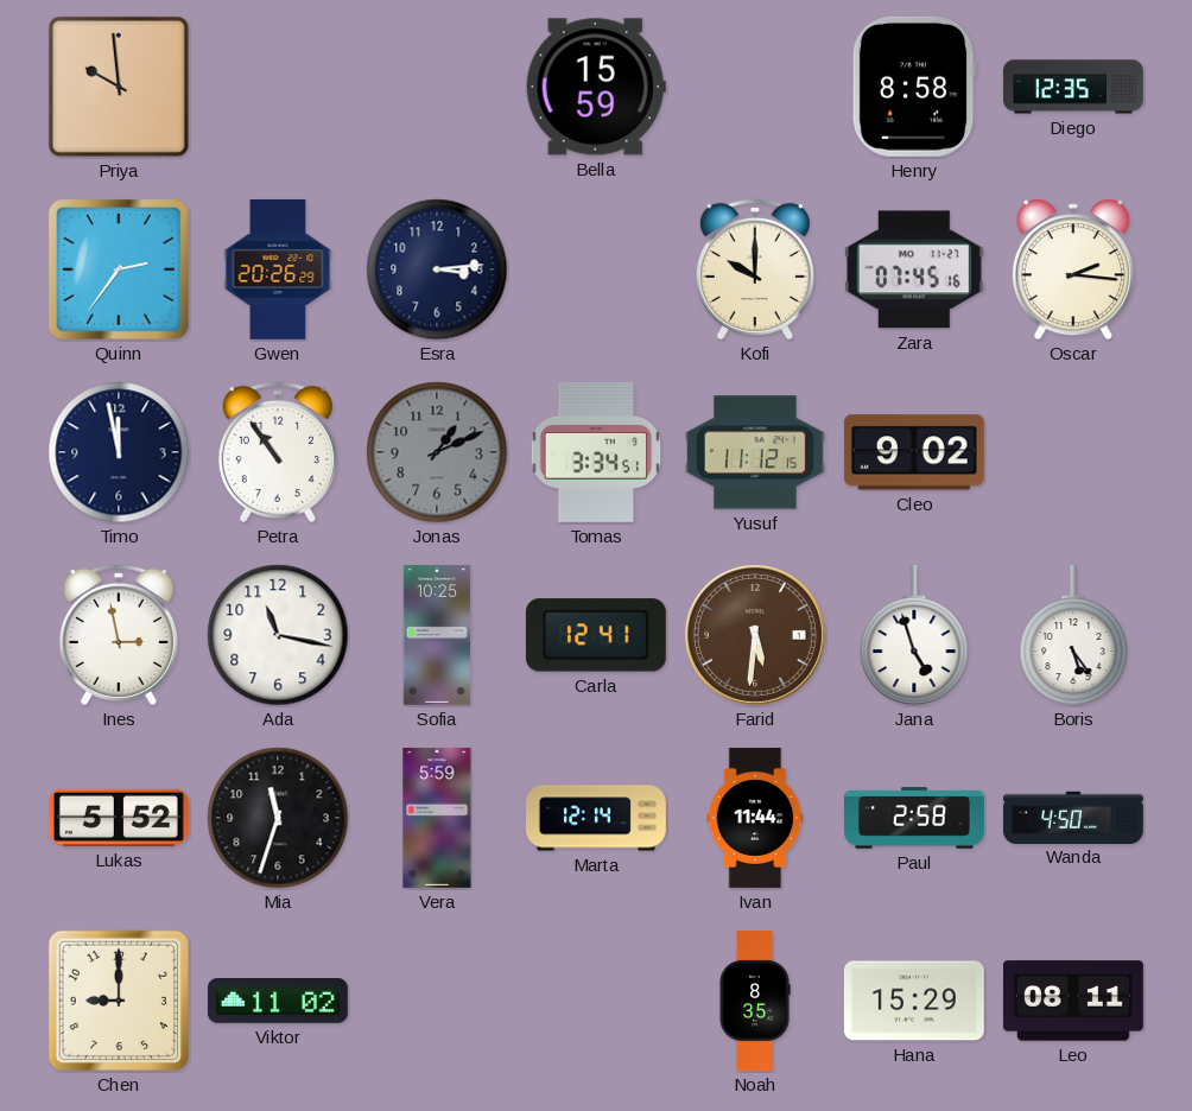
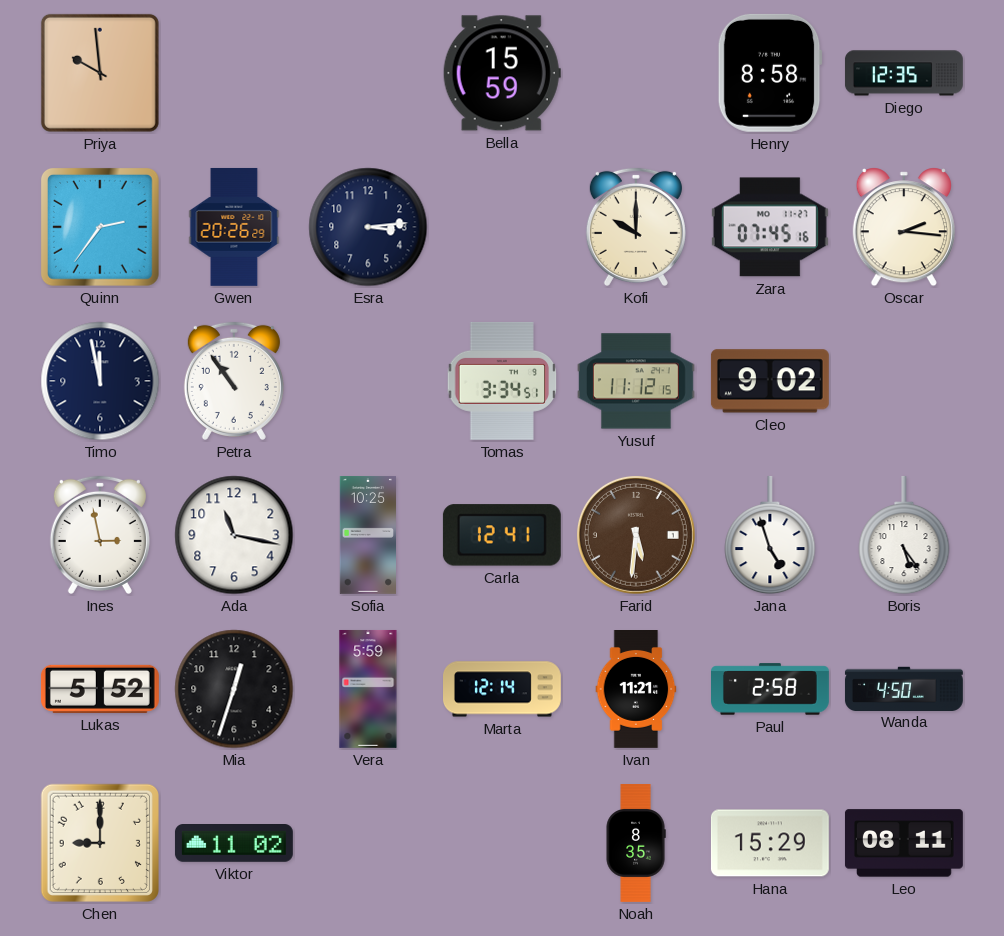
Jonas: 1:11 -> none
Mia: 11:33 -> 12:33
Ivan: 11:44 -> 11:21
